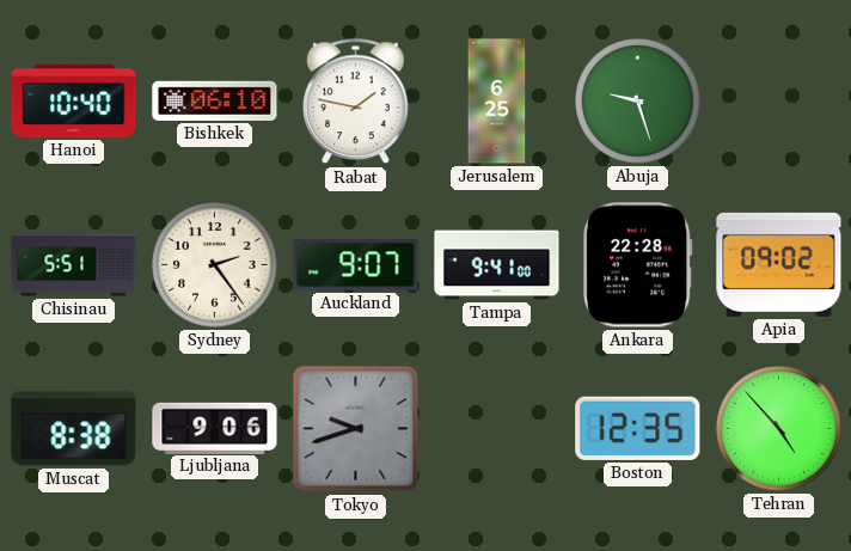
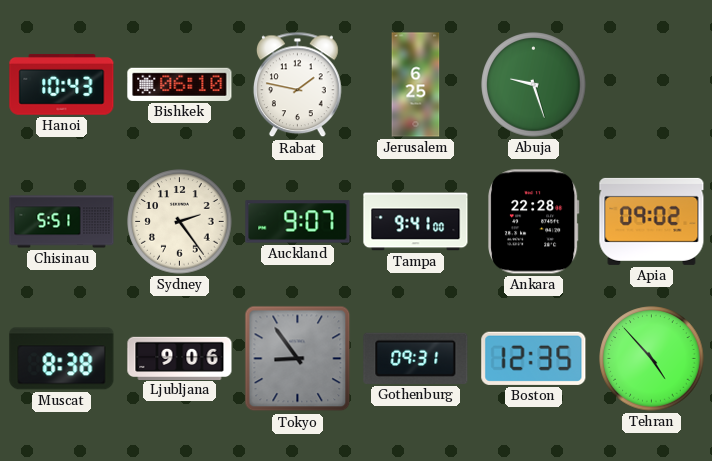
Hanoi: 10:40 -> 10:43
Tokyo: 9:42 -> 8:54
Gothenburg: none -> 09:31
